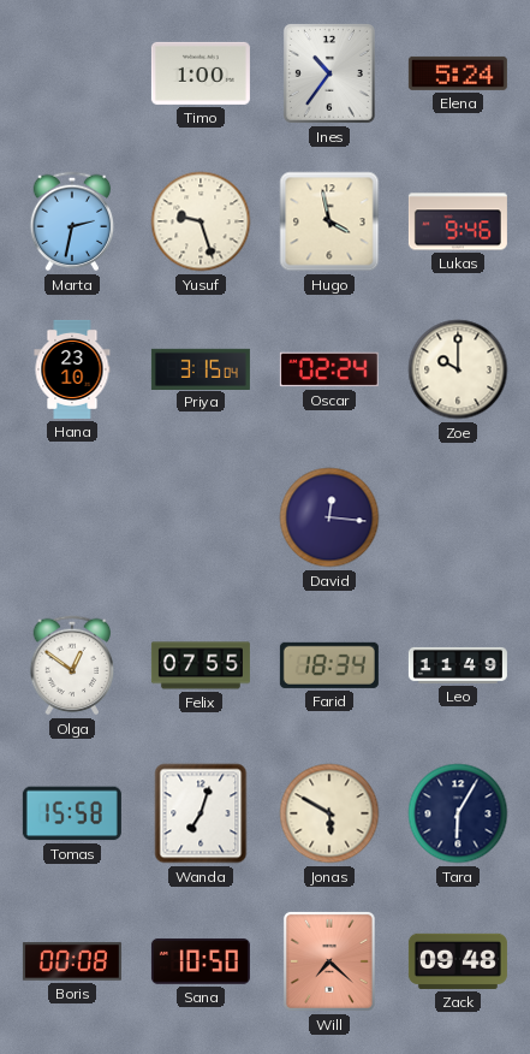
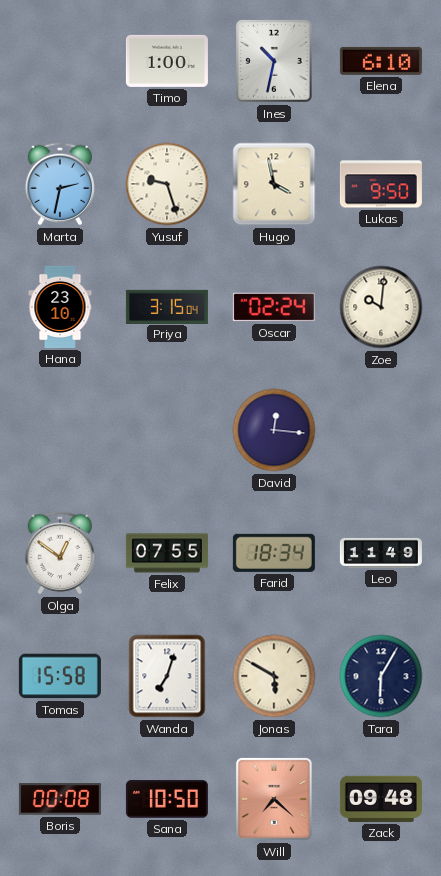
Ines: 10:36 -> 10:32
Elena: 5:24 -> 6:10
Lukas: 9:46 -> 9:50
Zoe: 10:00 -> 10:01
